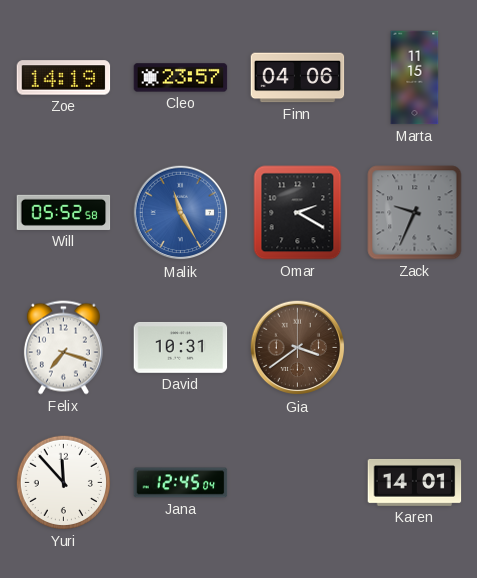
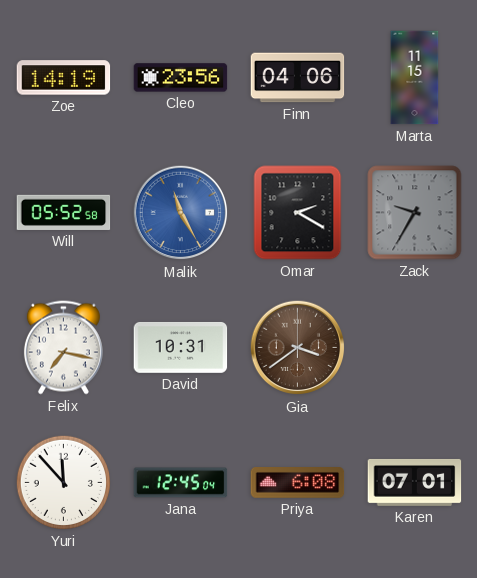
Cleo: 23:57 -> 23:56
Zack: 9:34 -> 9:35
Felix: 7:18 -> 7:17
Priya: none -> 6:08
Karen: 14:01 -> 07:01
